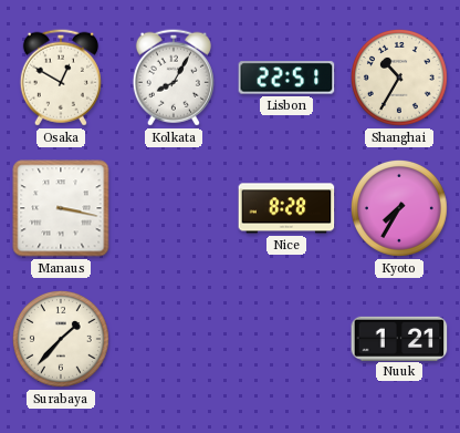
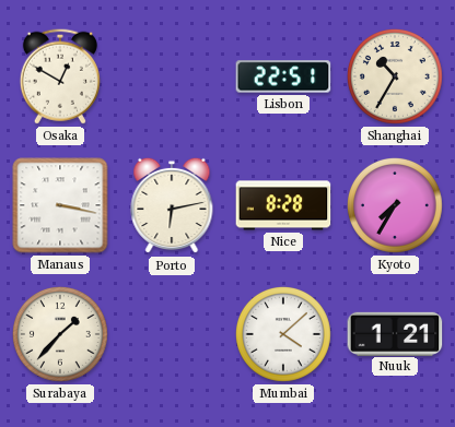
Kolkata: 8:05 -> none
Porto: none -> 6:13
Mumbai: none -> 4:08
